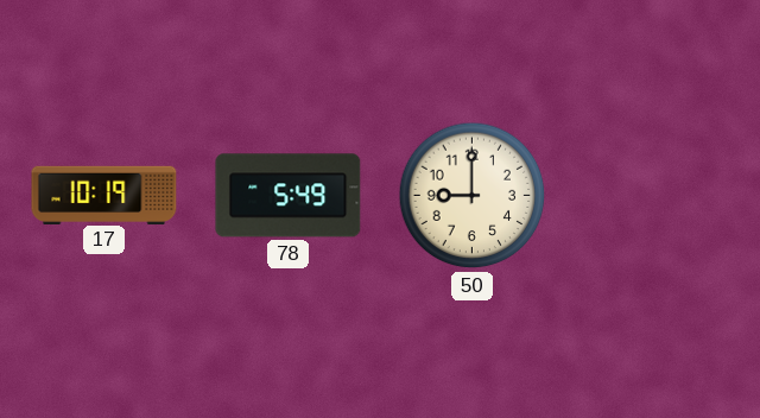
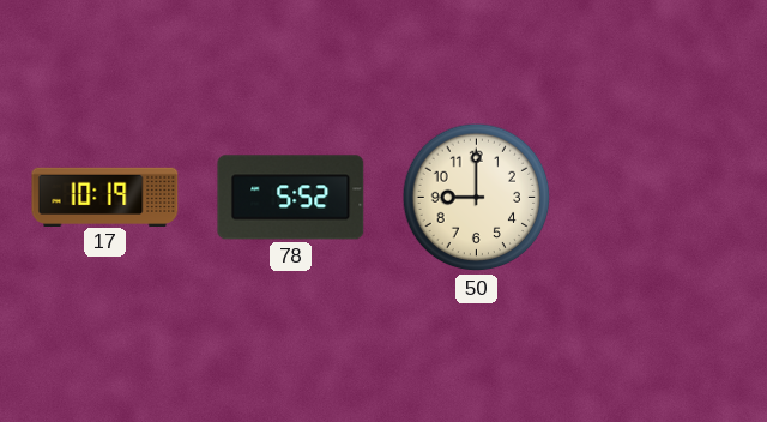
78: 5:49 -> 5:52
